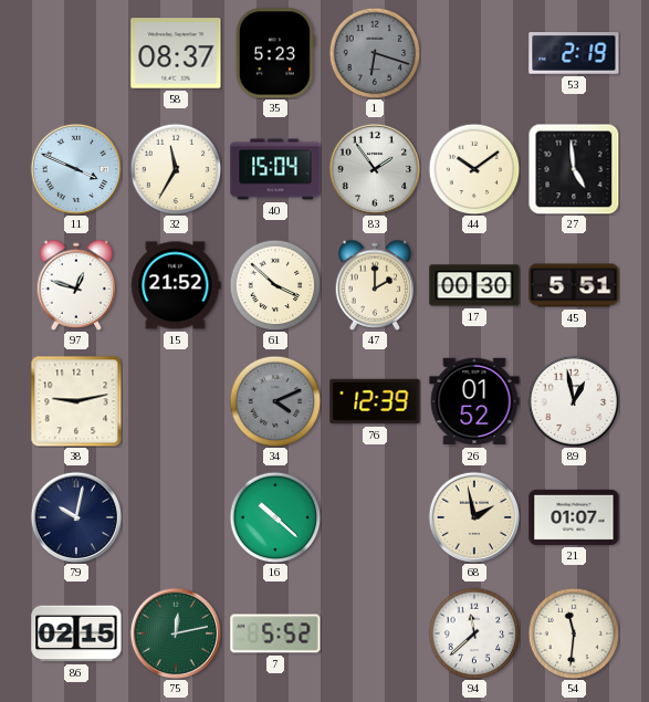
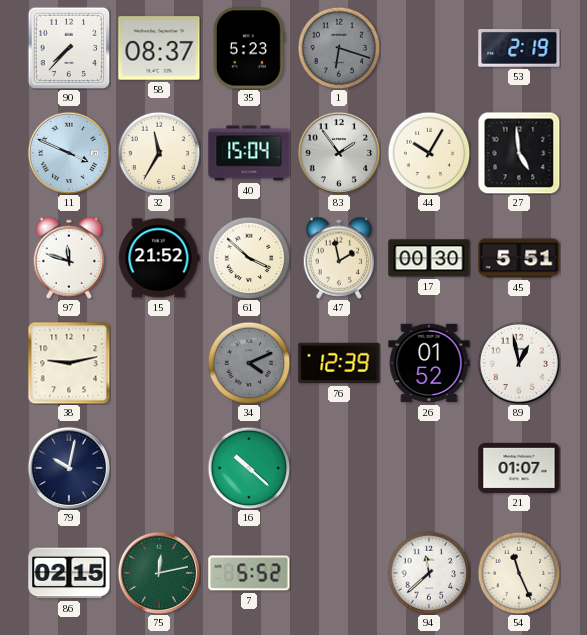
90: none -> 7:37
44: 10:09 -> 10:05
97: 12:48 -> 11:48
47: 2:00 -> 1:58
68: 1:58 -> none
54: 11:31 -> 11:26
